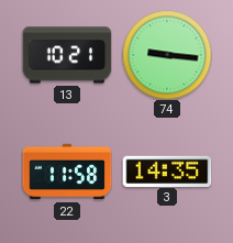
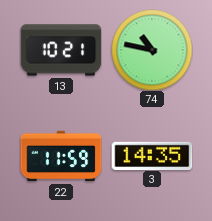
74: 9:16 -> 10:47
22: 11:58 -> 11:59
